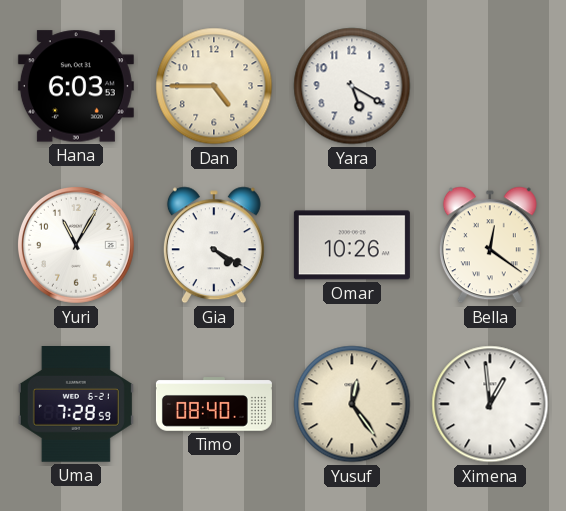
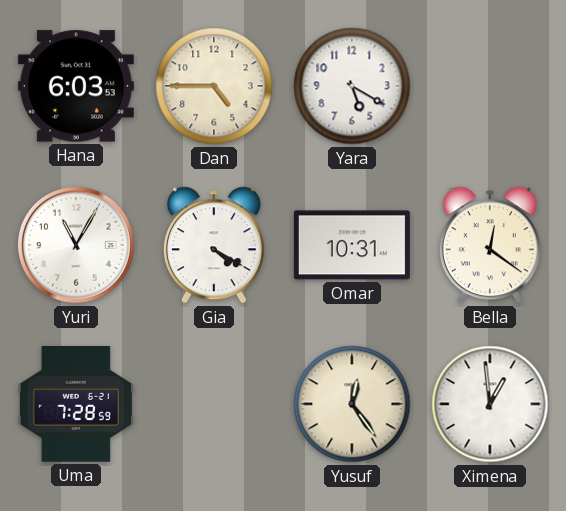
Omar: 10:26 -> 10:31
Timo: 08:40 -> none
